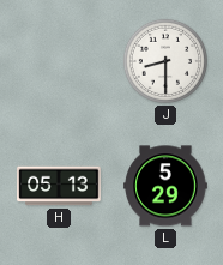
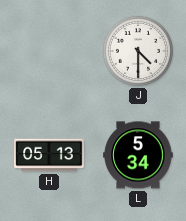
J: 8:30 -> 4:30
L: 5:29 -> 5:34
